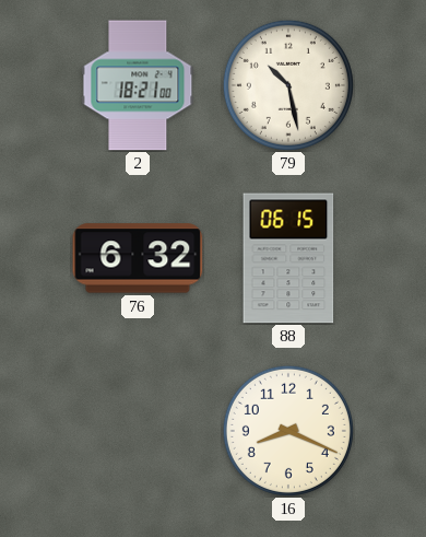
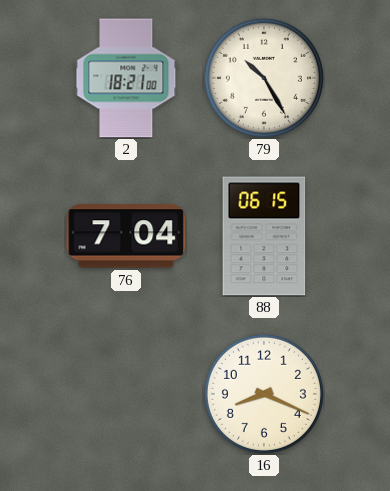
79: 10:28 -> 10:25
76: 6:32 -> 7:04
